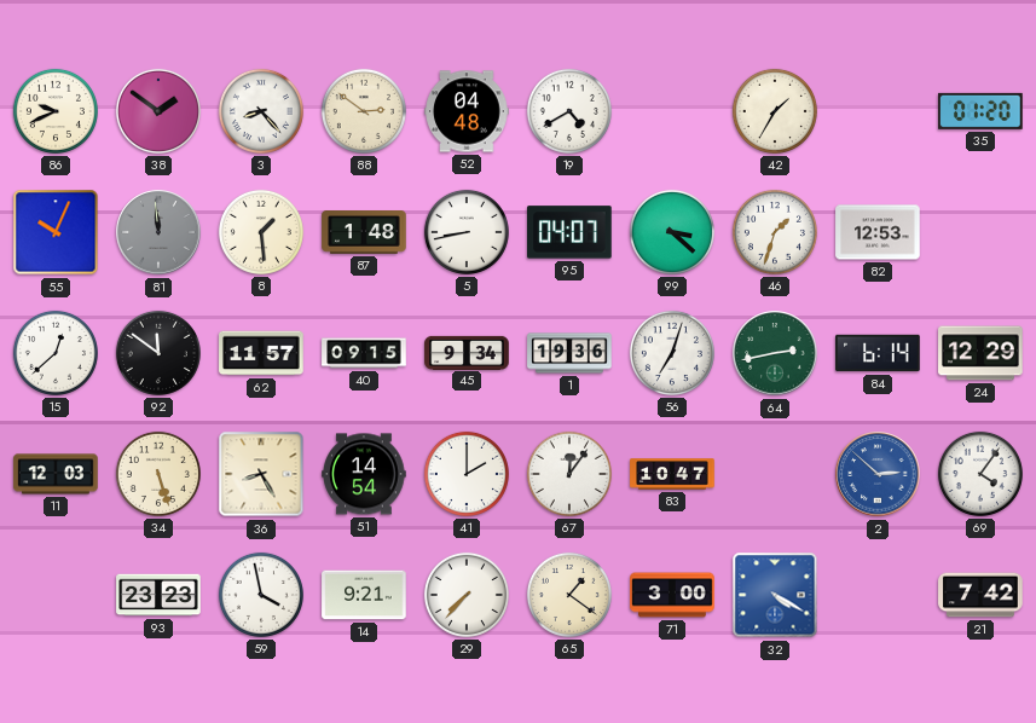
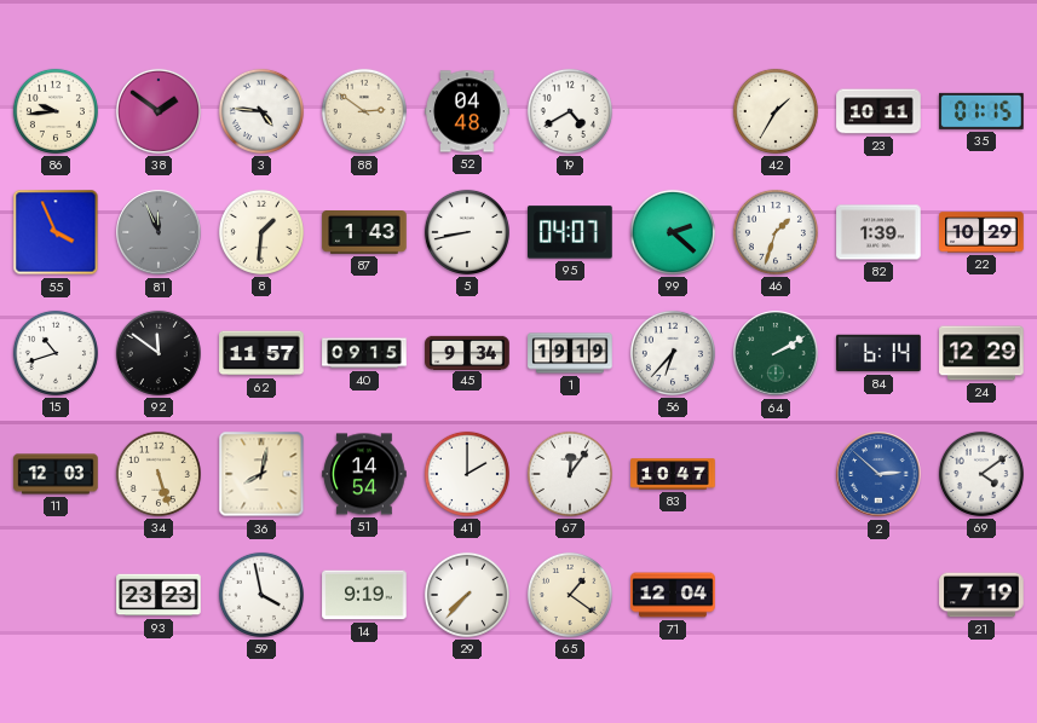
86: 9:41 -> 9:44
3: 8:23 -> 4:46
23: none -> 10:11
35: 01:20 -> 01:15
55: 10:04 -> 3:56
81: 11:59 -> 11:56
8: 1:29 -> 1:31
87: 1:48 -> 1:43
99: 3:22 -> 2:22
82: 12:53 -> 1:39
22: none -> 10:29
15: 12:38 -> 10:42
1: 19:36 -> 19:19
56: 7:03 -> 6:37
64: 2:43 -> 2:10
36: 8:25 -> 8:02
69: 4:06 -> 4:09
14: 9:21 -> 9:19
71: 3:00 -> 12:04
32: 4:20 -> none
21: 7:42 -> 7:19
